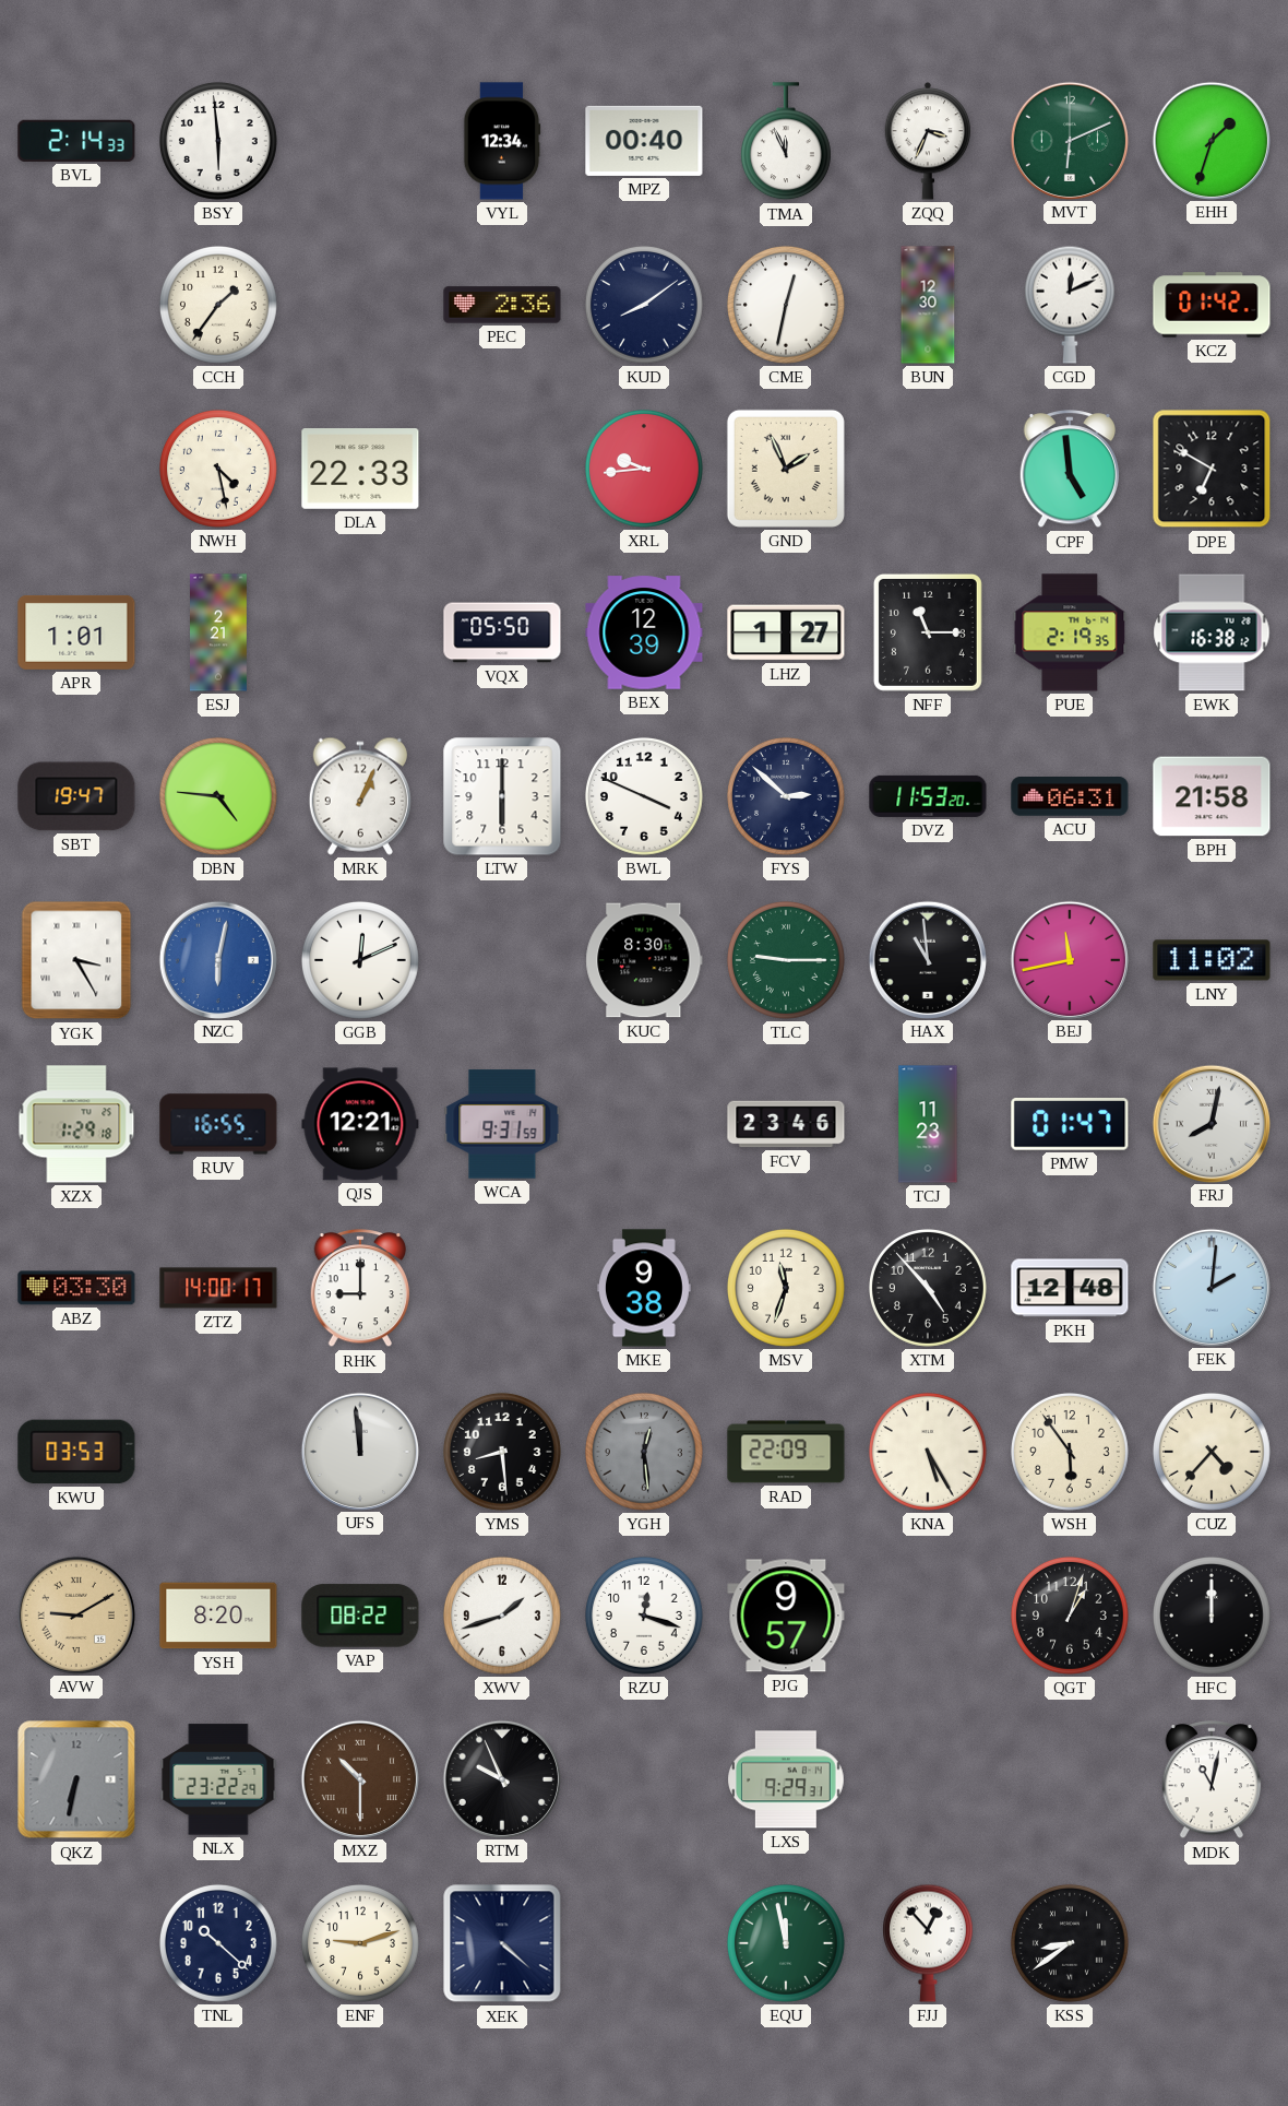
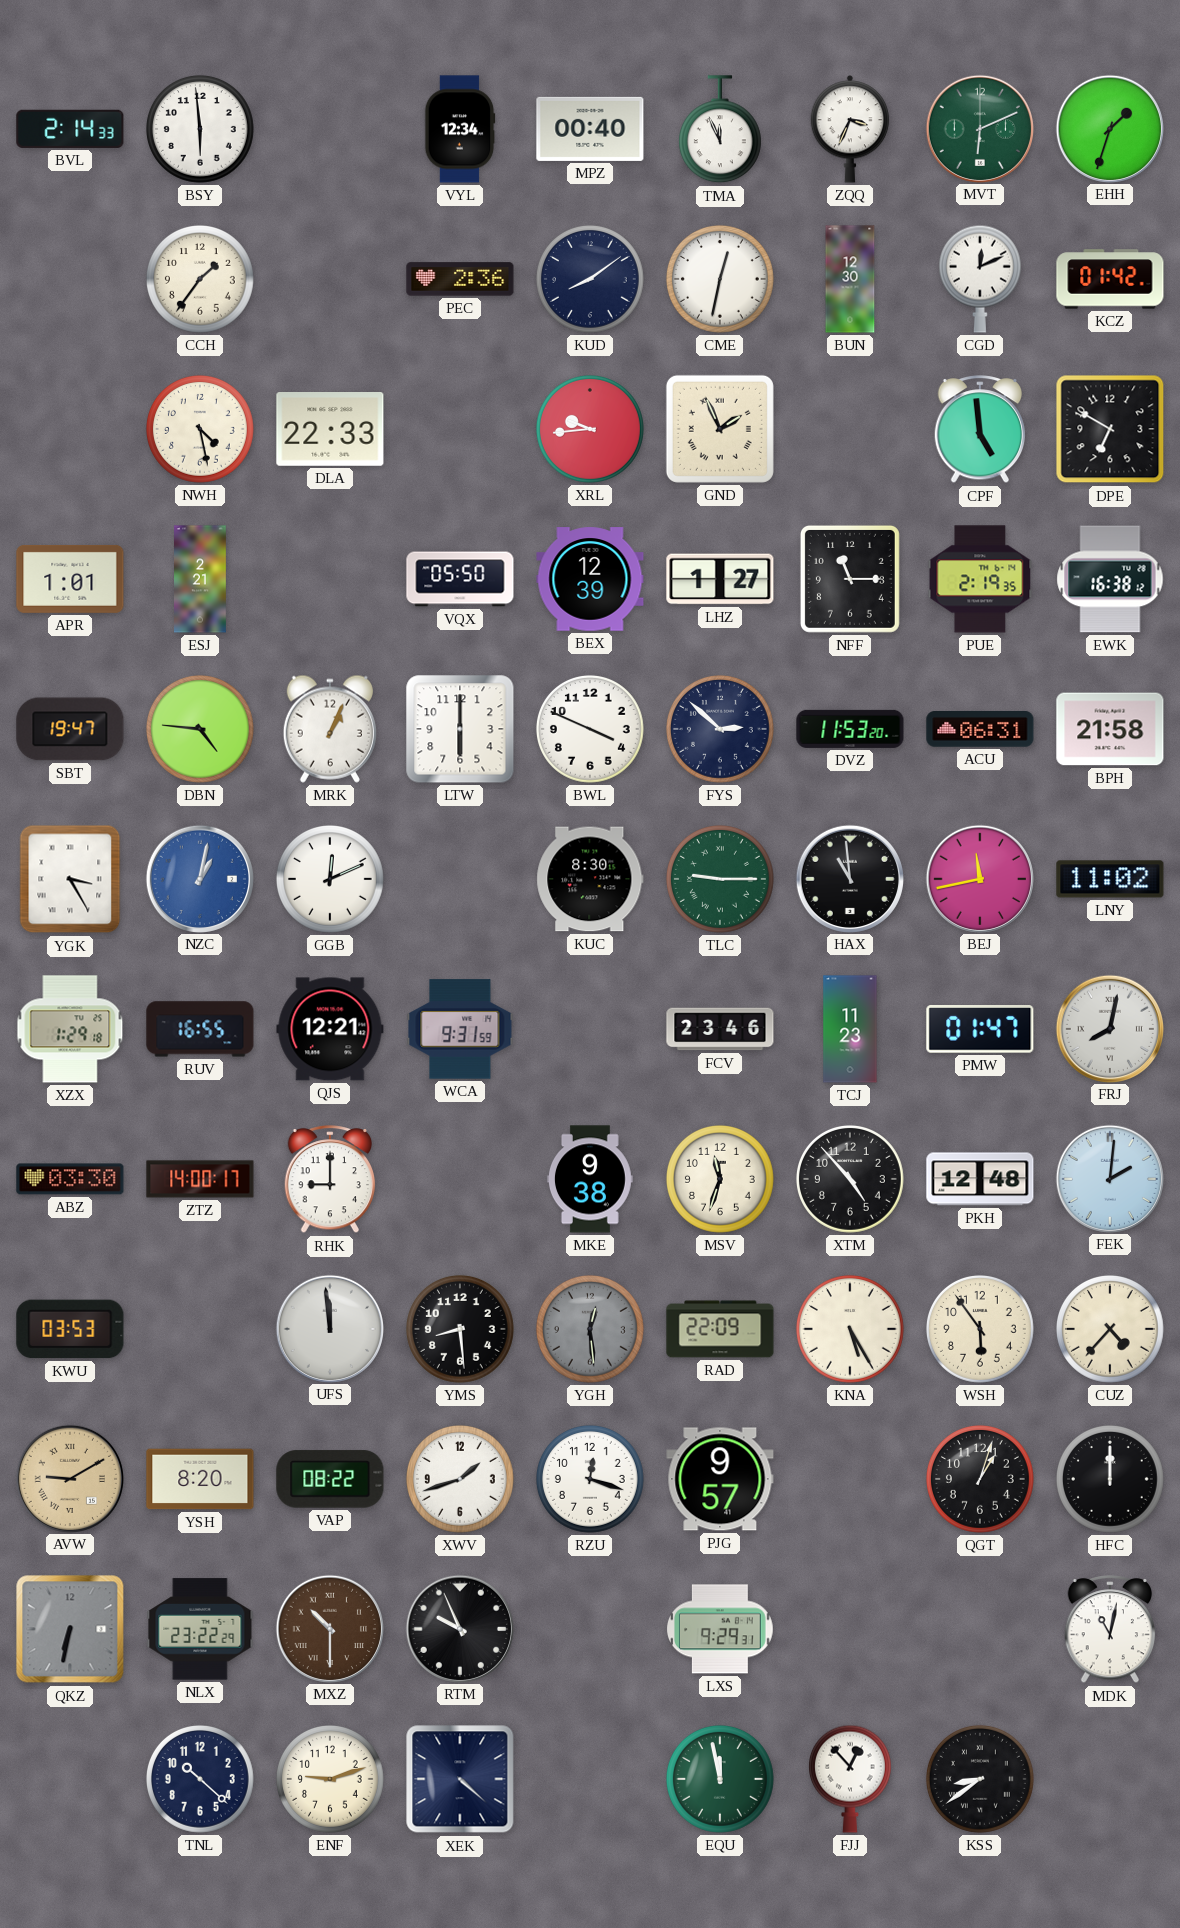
NZC: 6:02 -> 1:02
